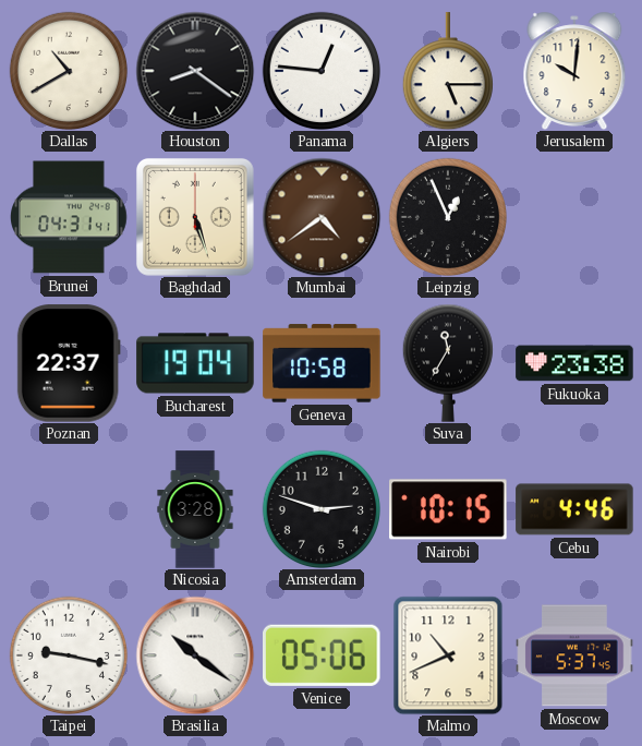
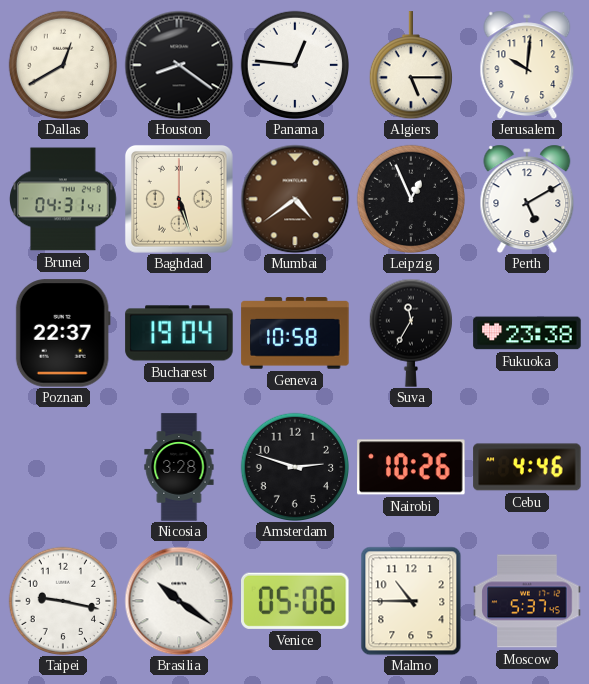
Dallas: 10:40 -> 12:40
Perth: none -> 5:10
Nairobi: 10:15 -> 10:26
Malmo: 10:41 -> 10:45
